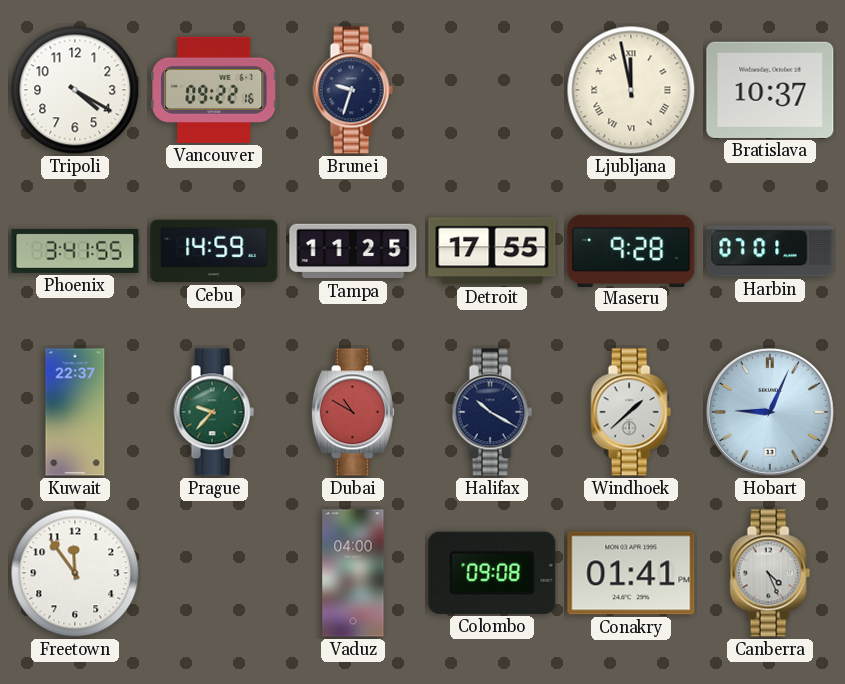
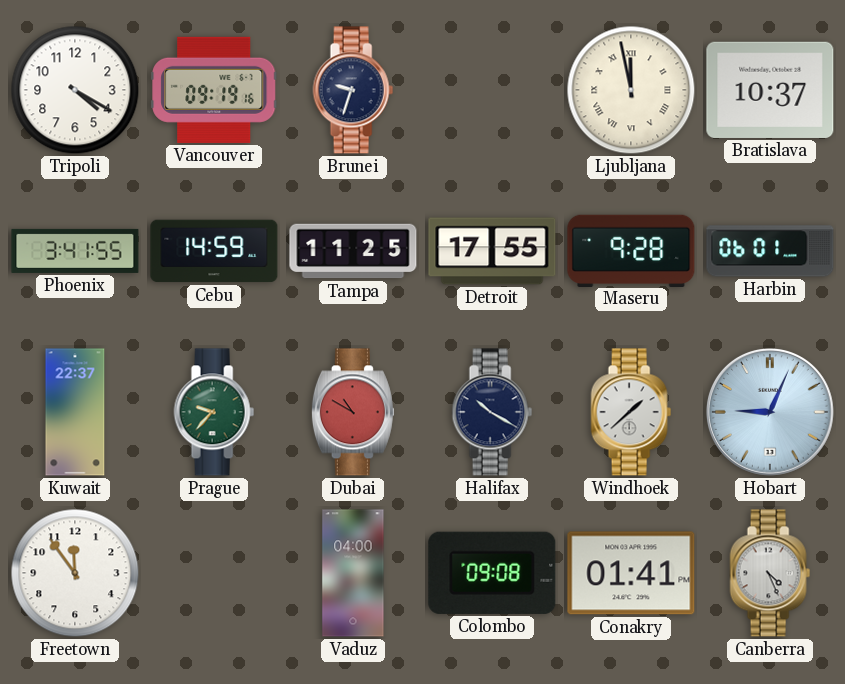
Vancouver: 09:22 -> 09:19
Harbin: 07:01 -> 06:01
